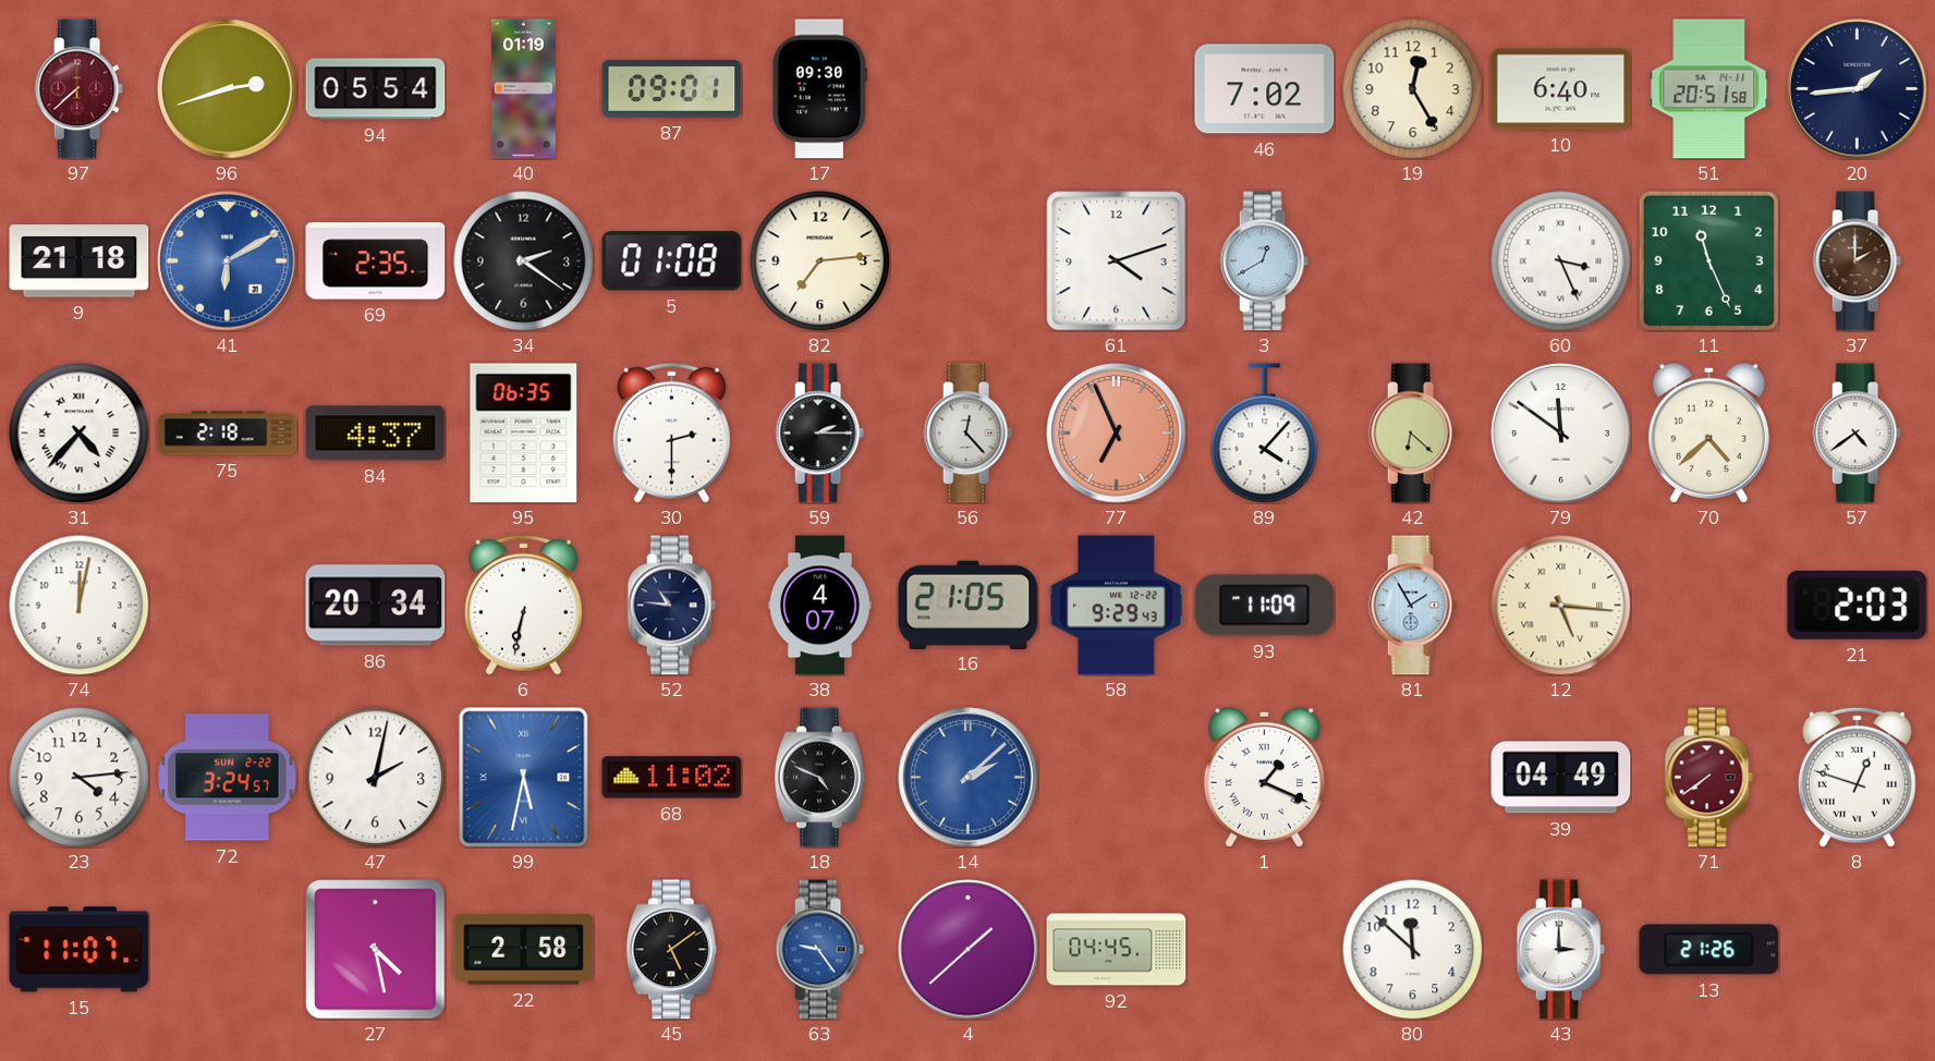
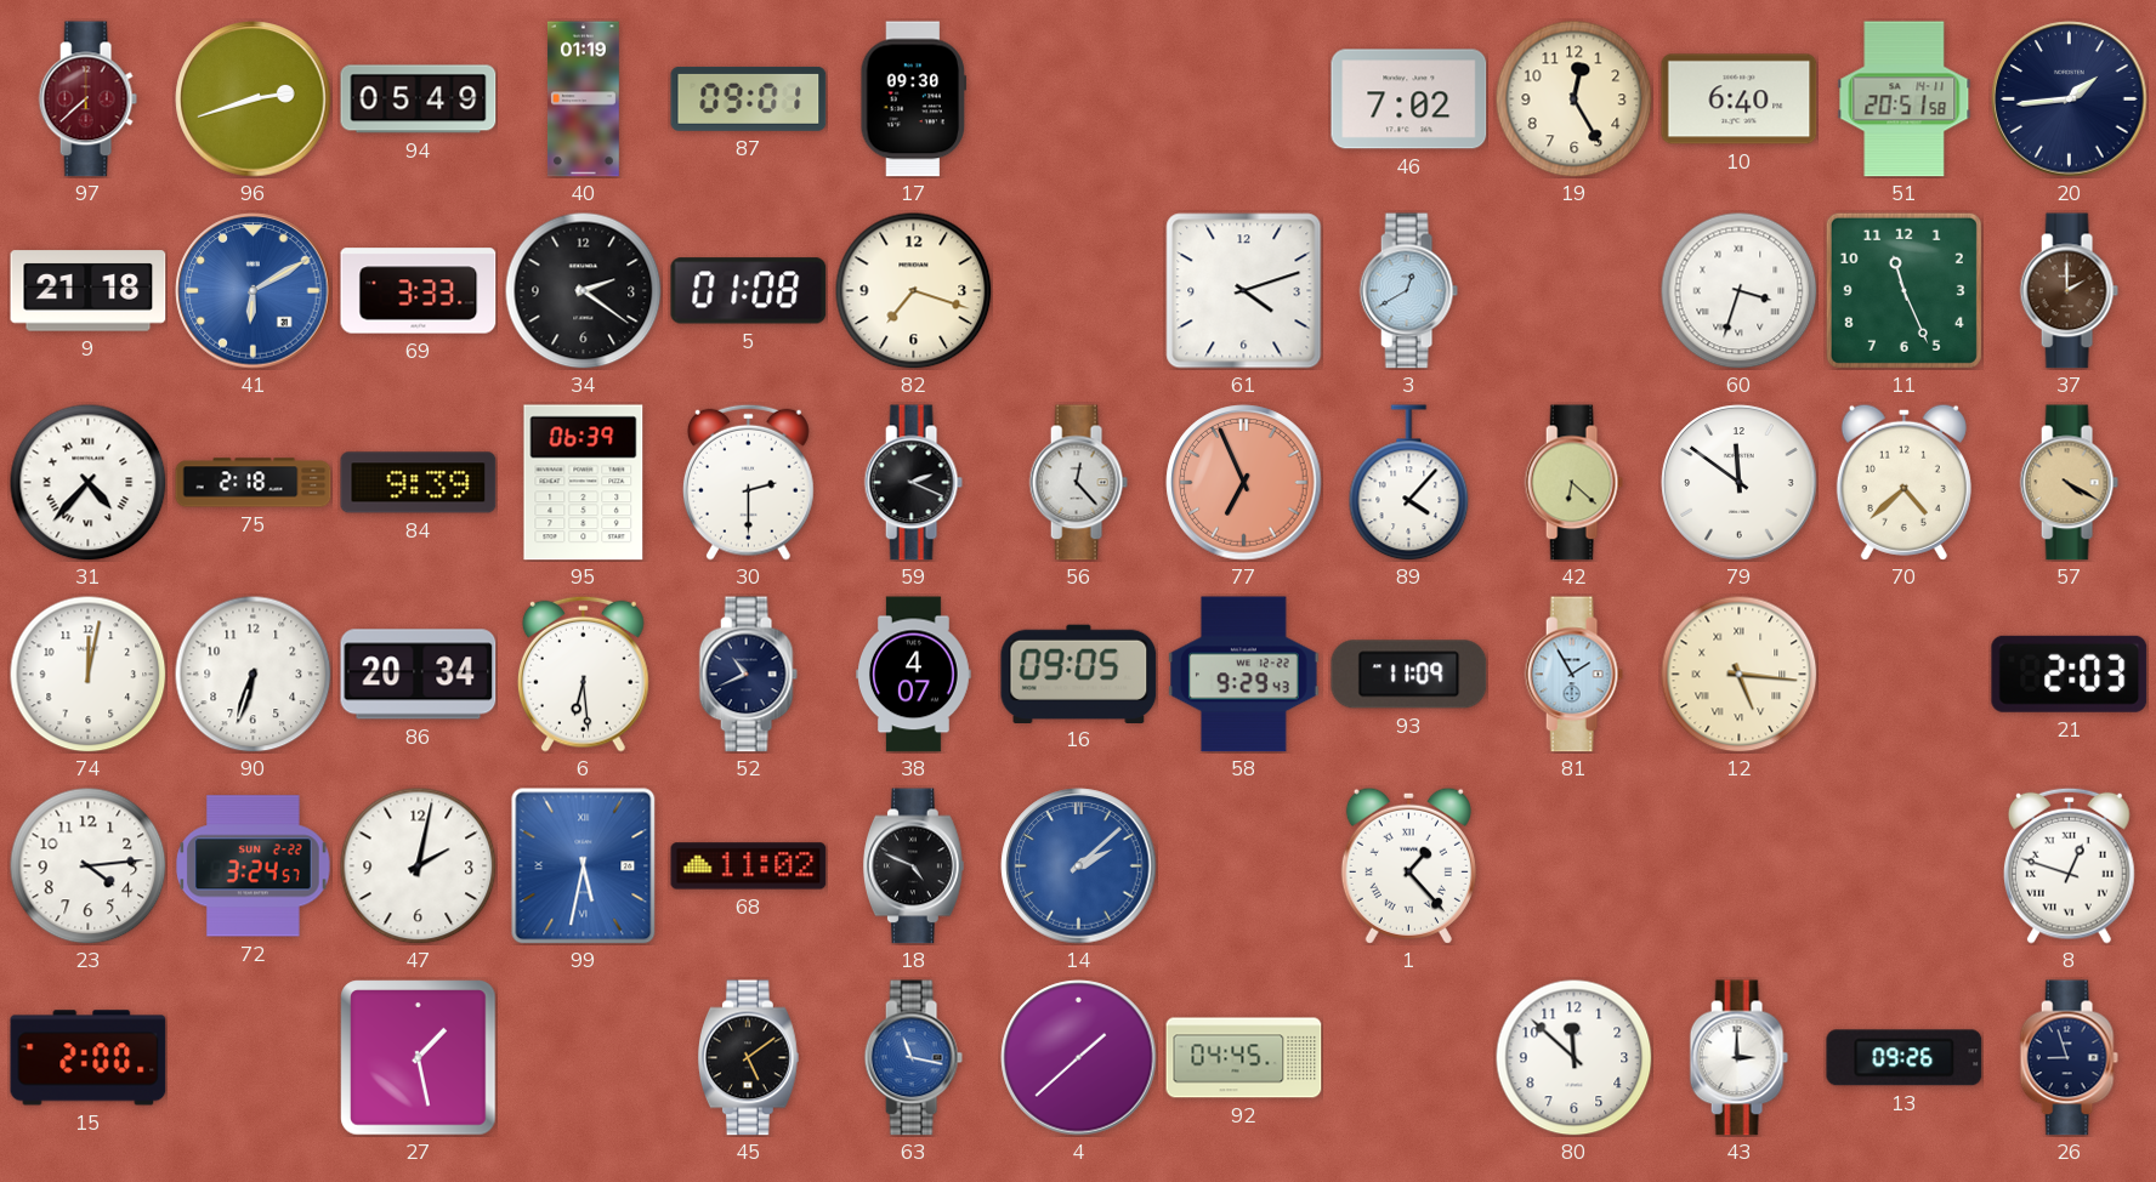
94: 05:54 -> 05:49
69: 2:35 -> 3:33
82: 7:14 -> 7:18
60: 3:26 -> 3:33
84: 4:37 -> 9:39
95: 06:35 -> 06:39
59: 2:15 -> 2:19
57: 4:39 -> 4:20
57 dial: white -> champagne
90: none -> 6:33
6: 6:32 -> 6:29
52: 10:46 -> 10:41
16: 21:05 -> 09:05
1: 1:19 -> 1:23
39: 04:49 -> none
71: 7:39 -> none
15: 11:07 -> 2:00
27: 4:28 -> 1:28
22: 2:58 -> none
63: 9:24 -> 11:17
13: 21:26 -> 09:26
26: none -> 8:57
